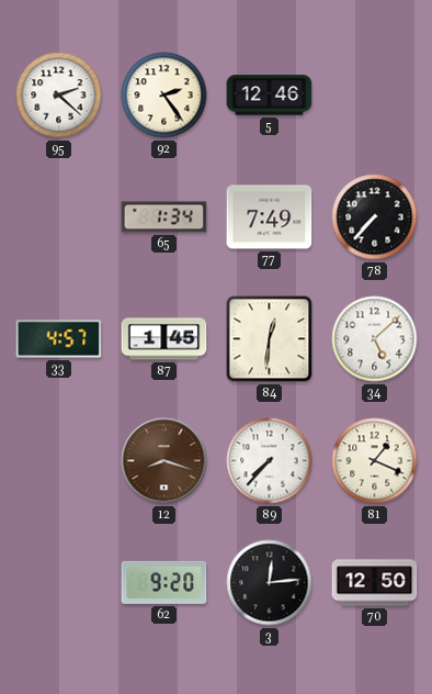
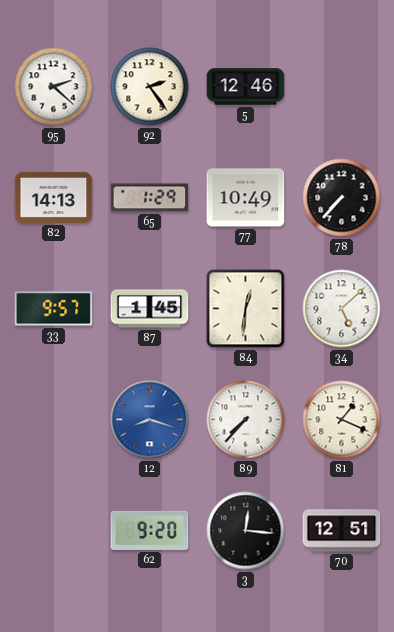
82: none -> 14:13
65: 1:34 -> 1:29
77: 7:49 -> 10:49
33: 4:57 -> 9:57
12 dial: brown -> blue
3: 12:14 -> 12:16
70: 12:50 -> 12:51
